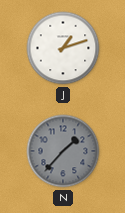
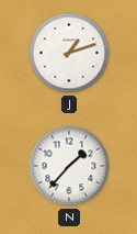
N dial: grey -> white
